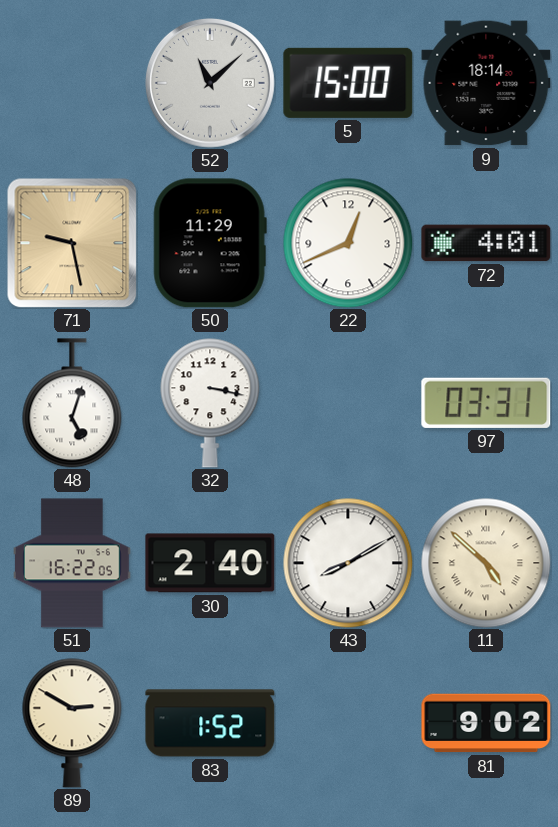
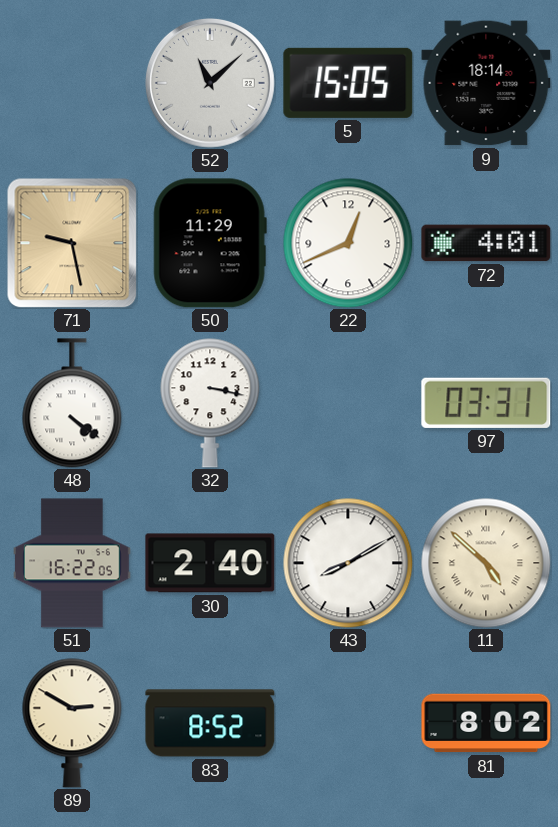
5: 15:00 -> 15:05
48: 5:03 -> 4:21
83: 1:52 -> 8:52
81: 9:02 -> 8:02
